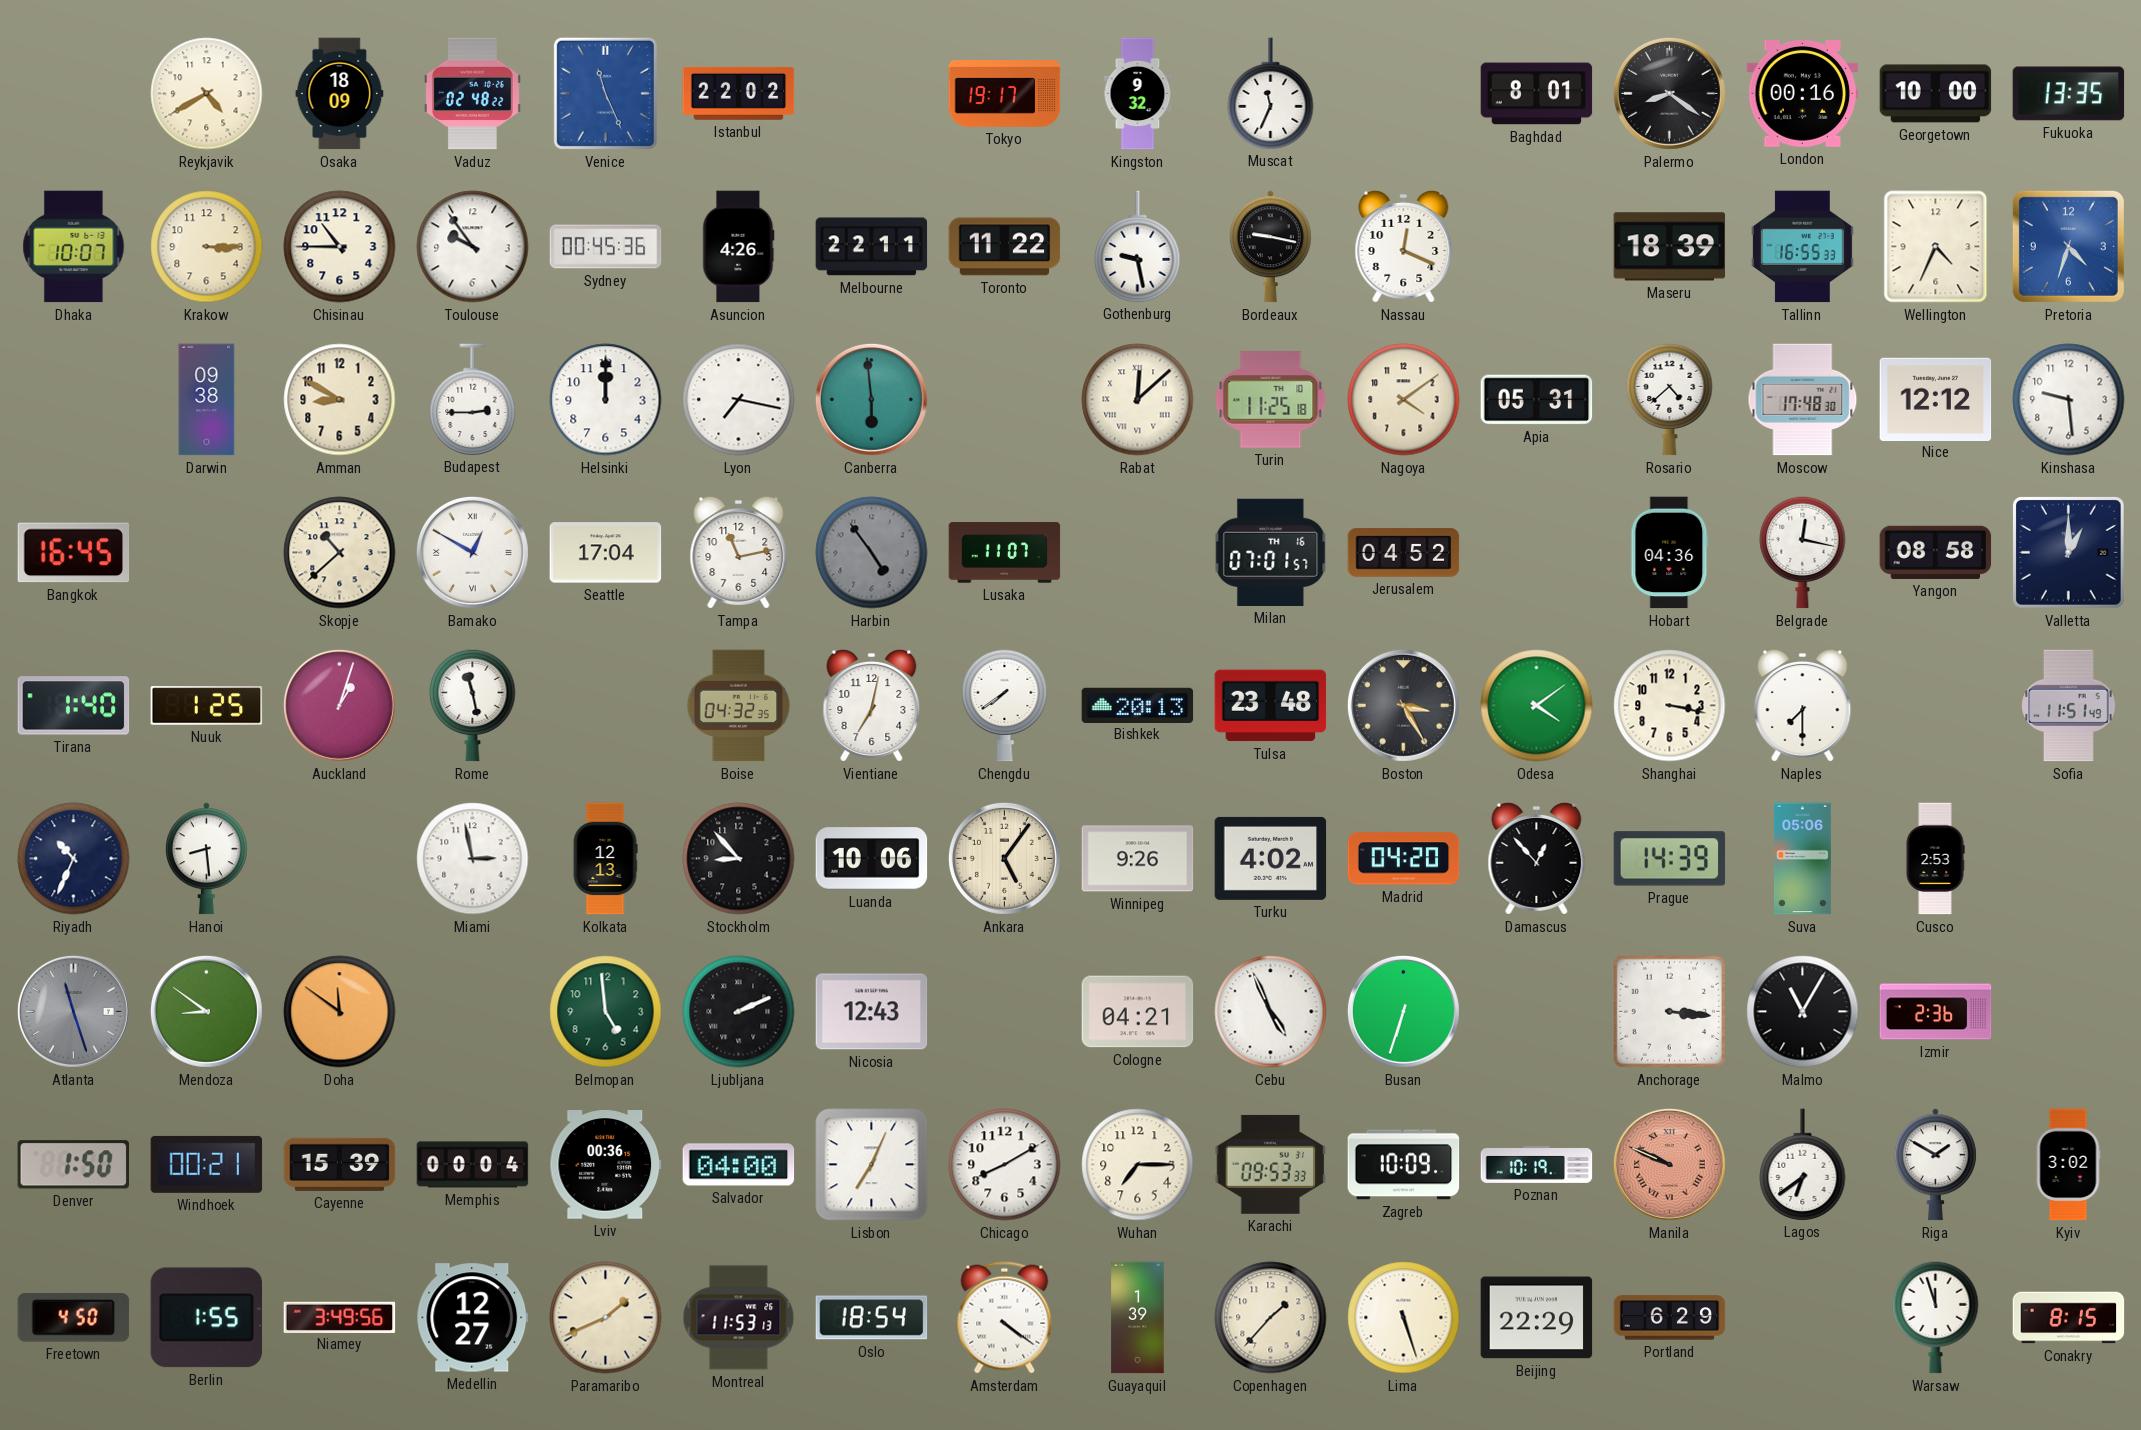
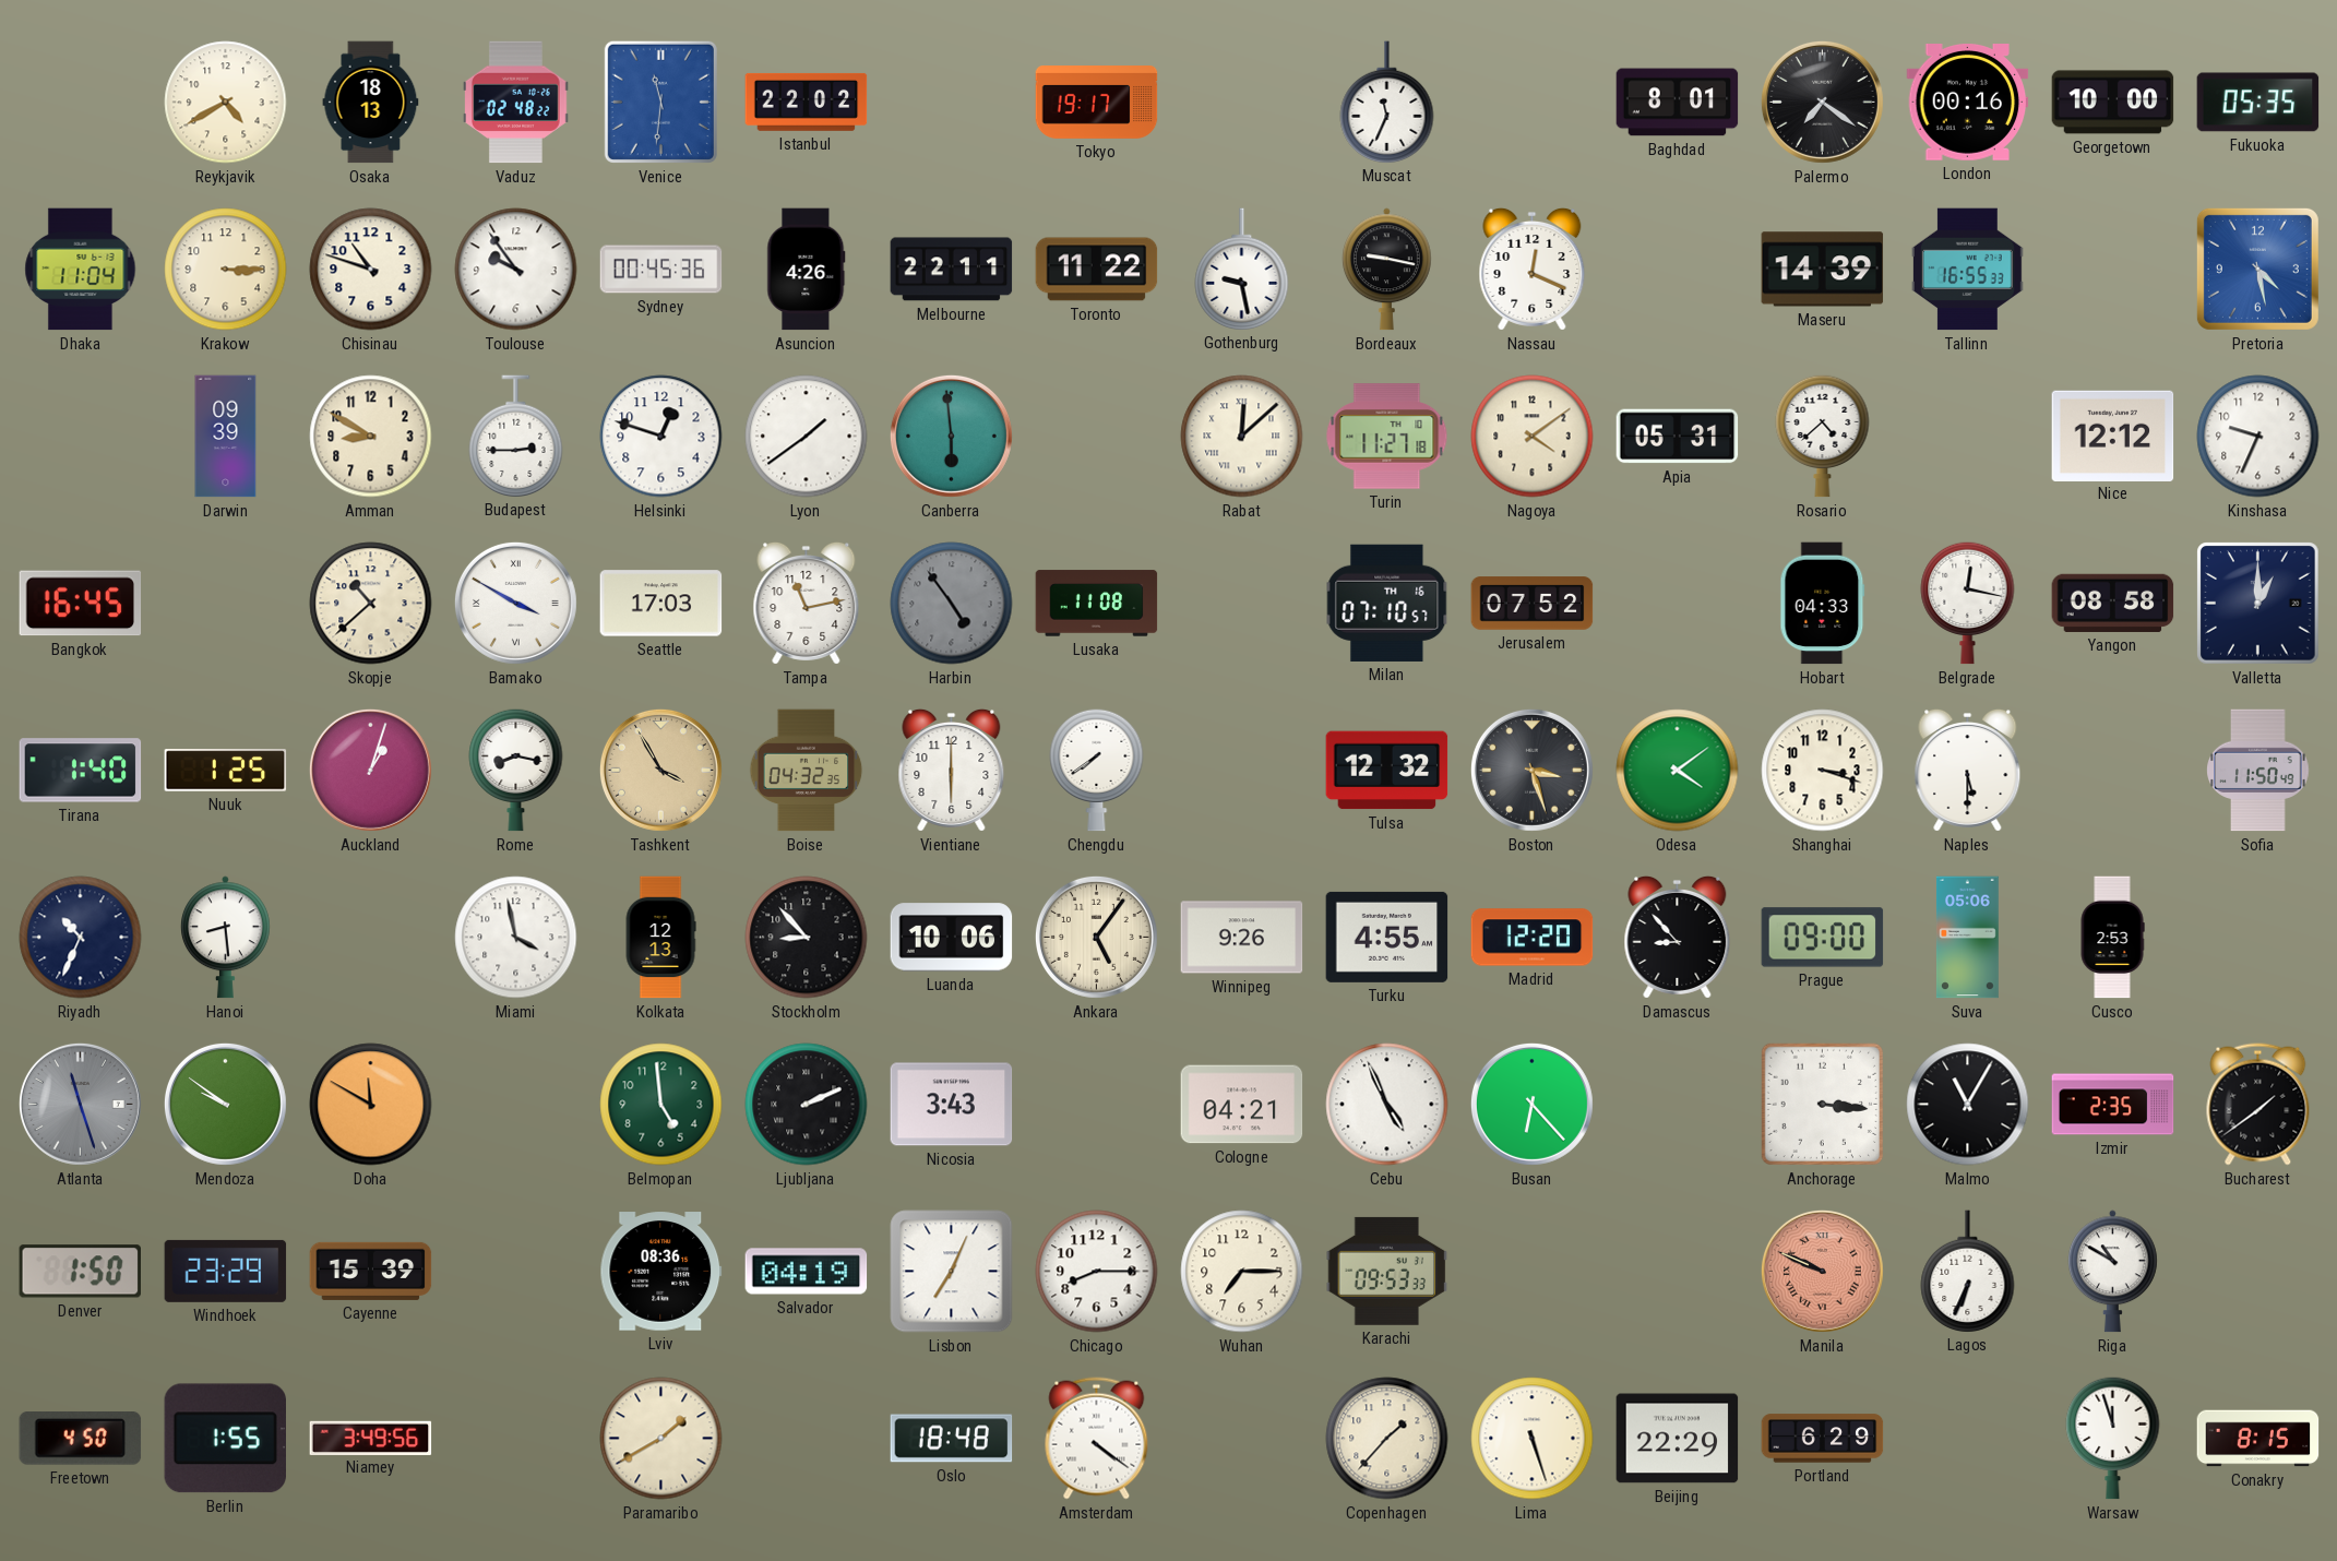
Osaka: 18:09 -> 18:13
Venice: 11:26 -> 11:31
Kingston: 9:32 -> none
Palermo: 8:21 -> 7:21
Fukuoka: 13:35 -> 05:35
Dhaka: 10:07 -> 11:04
Chisinau: 10:45 -> 10:48
Maseru: 18:39 -> 14:39
Wellington: 4:34 -> none
Pretoria: 4:33 -> 4:28
Darwin: 09:38 -> 09:39
Helsinki: 12:00 -> 12:48
Lyon: 7:17 -> 1:39
Turin: 11:25 -> 11:27
Moscow: 17:48 -> none
Kinshasa: 9:29 -> 9:34
Bamako: 12:50 -> 3:50
Seattle: 17:04 -> 17:03
Lusaka: 11:07 -> 11:08
Milan: 07:01 -> 07:10
Jerusalem: 04:52 -> 07:52
Hobart: 04:36 -> 04:33
Rome: 11:28 -> 8:17
Tashkent: none -> 3:55
Vientiane: 7:02 -> 6:00
Bishkek: 20:13 -> none
Tulsa: 23:48 -> 12:32
Boston: 3:25 -> 3:27
Shanghai: 3:17 -> 3:18
Naples: 7:30 -> 5:30
Sofia: 11:51 -> 11:50
Miami: 2:58 -> 3:58
Turku: 4:02 -> 4:55
Madrid: 04:20 -> 12:20
Damascus: 12:53 -> 8:53
Prague: 14:39 -> 09:00
Mendoza: 8:51 -> 9:51
Doha: 11:51 -> 11:50
Nicosia: 12:43 -> 3:43
Busan: 6:33 -> 6:23
Izmir: 2:36 -> 2:35
Bucharest: none -> 1:39
Windhoek: 00:21 -> 23:29
Memphis: 00:04 -> none
Lviv: 00:36 -> 08:36
Salvador: 04:00 -> 04:19
Chicago: 8:10 -> 8:15
Zagreb: 10:09 -> none
Poznan: 10:19 -> none
Lagos: 6:39 -> 6:34
Riga: 1:50 -> 10:50
Kyiv: 3:02 -> none
Medellin: 12:27 -> none
Paramaribo: 1:41 -> 1:40
Montreal: 11:53 -> none
Oslo: 18:54 -> 18:48
Guayaquil: 1:39 -> none
